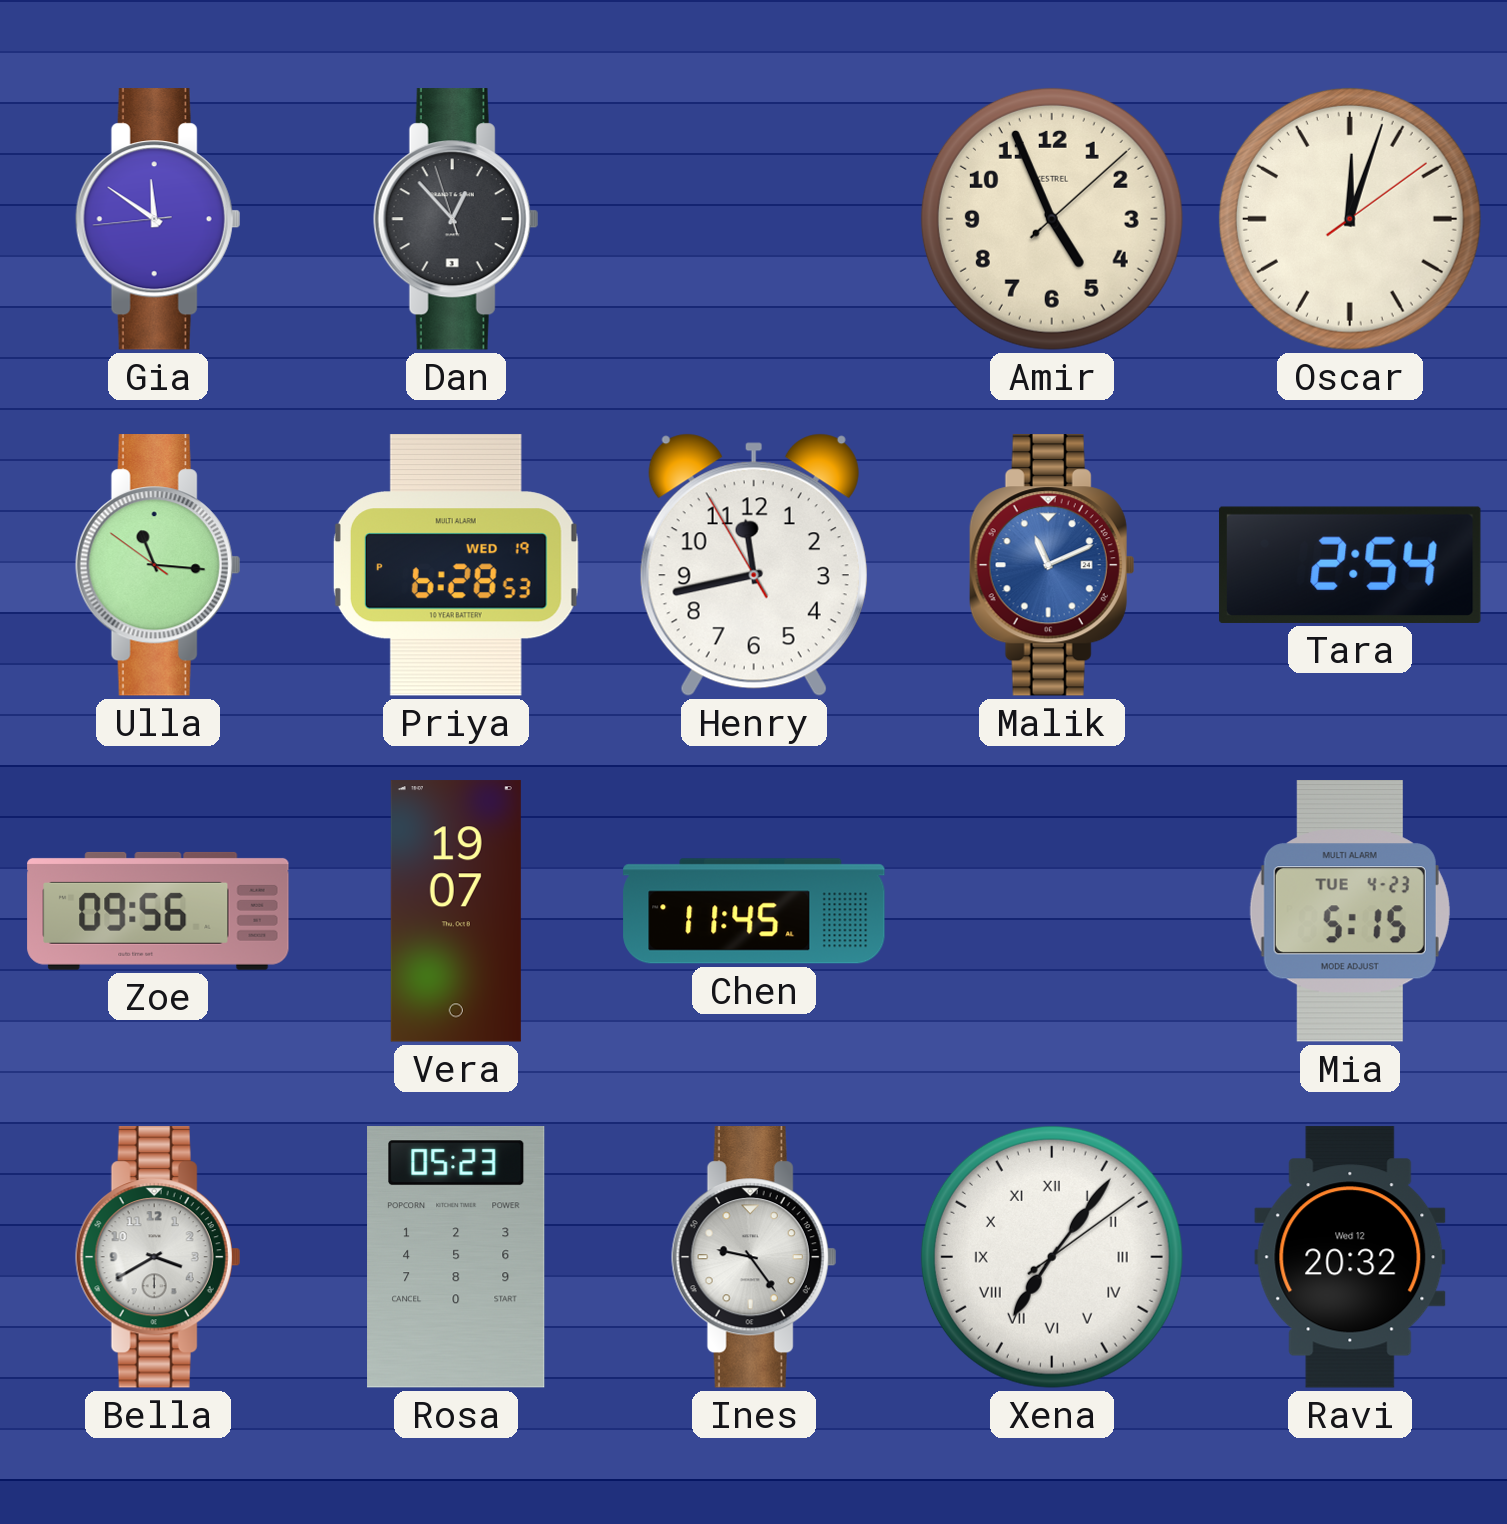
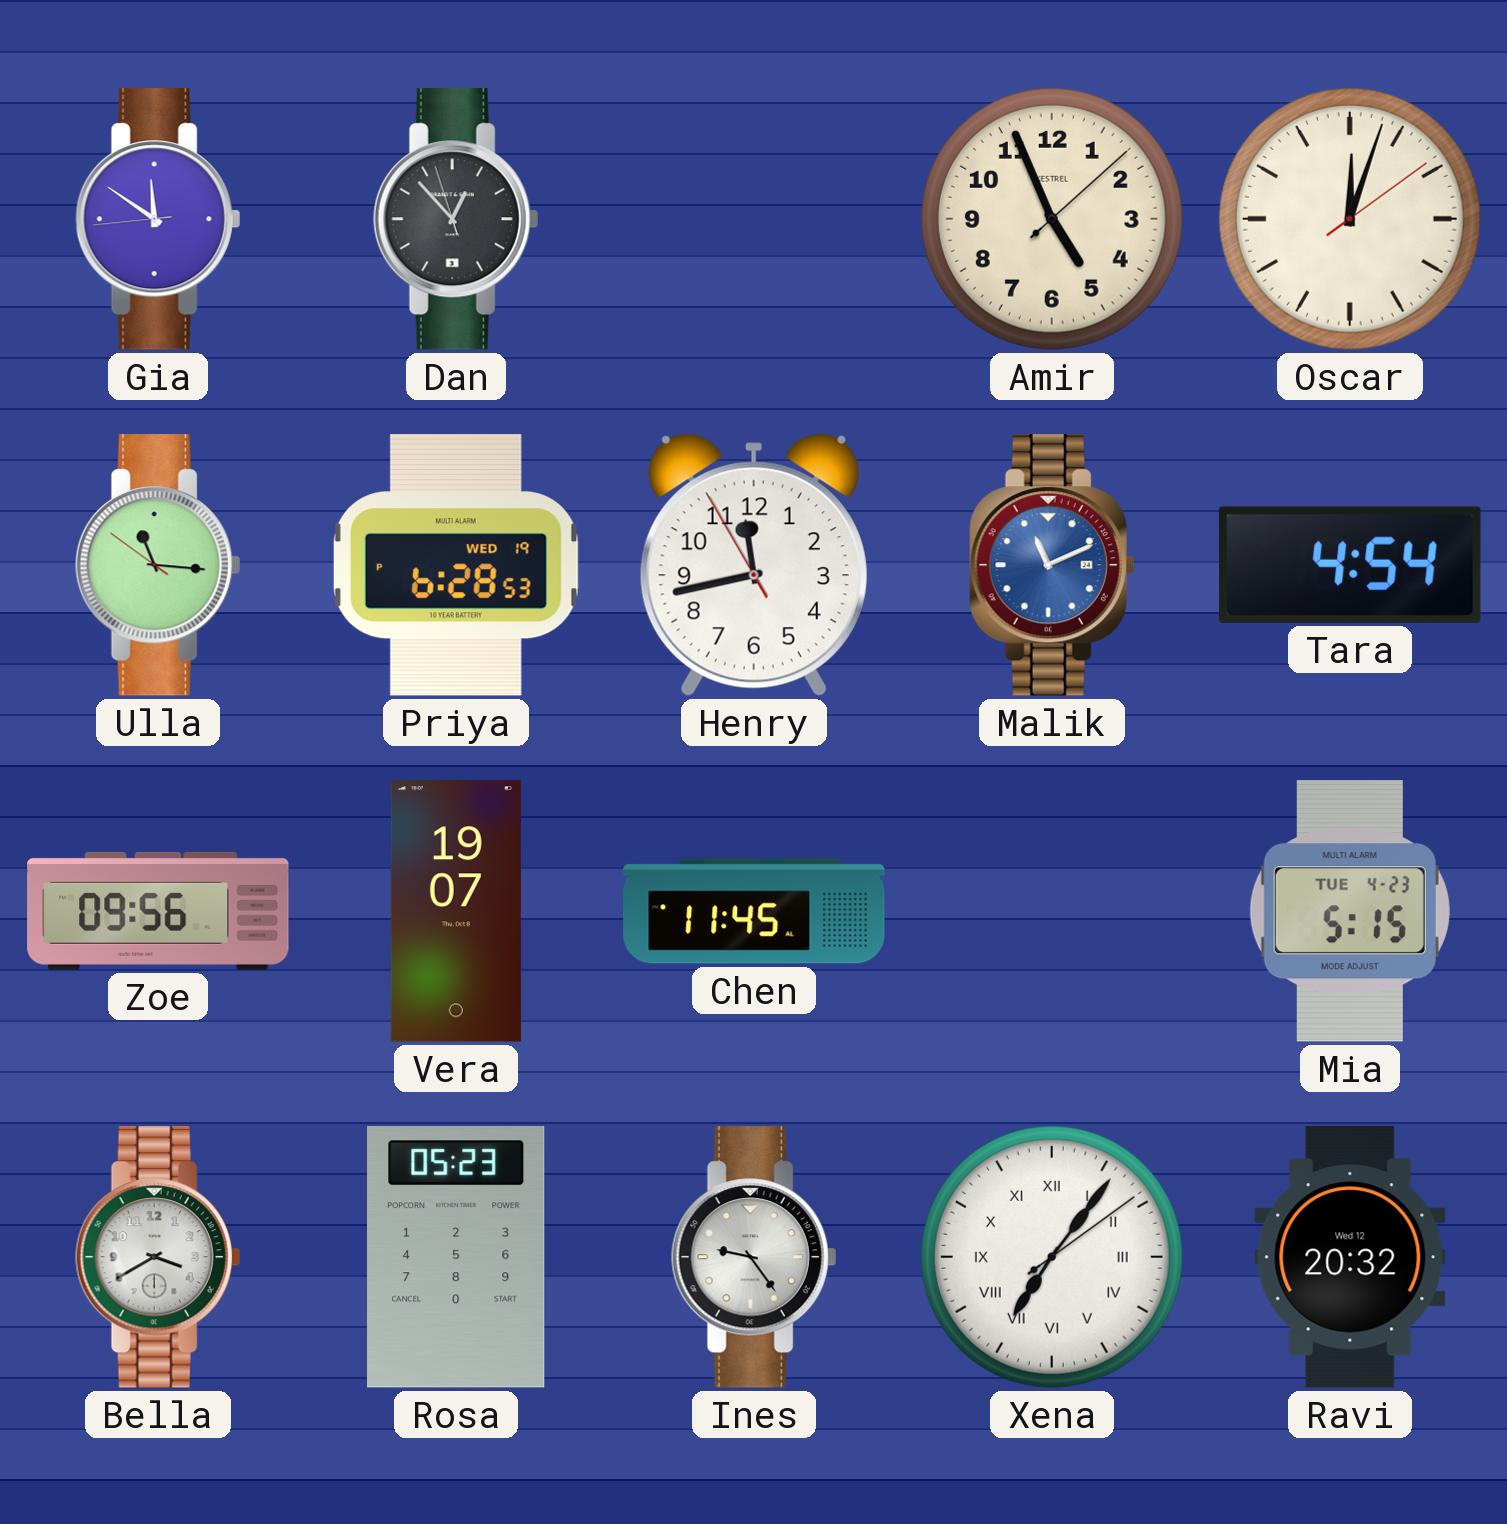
Tara: 2:54 -> 4:54
